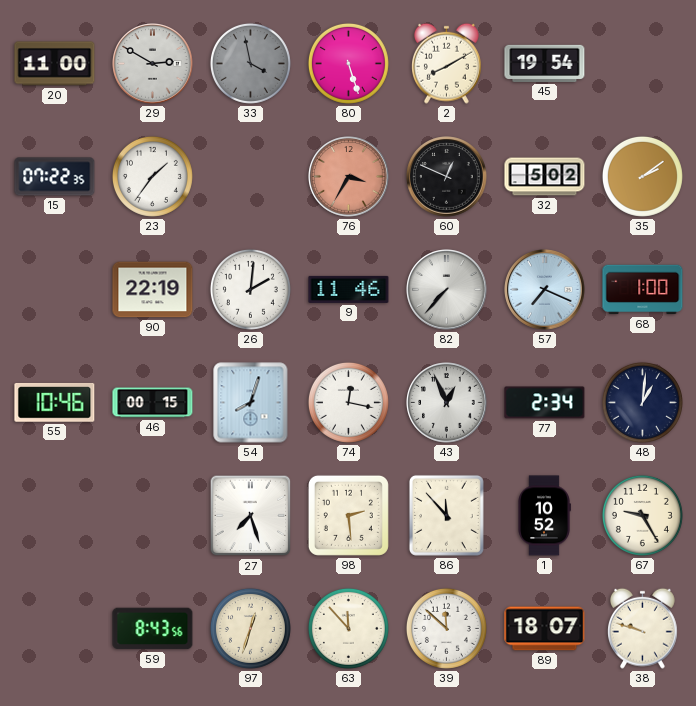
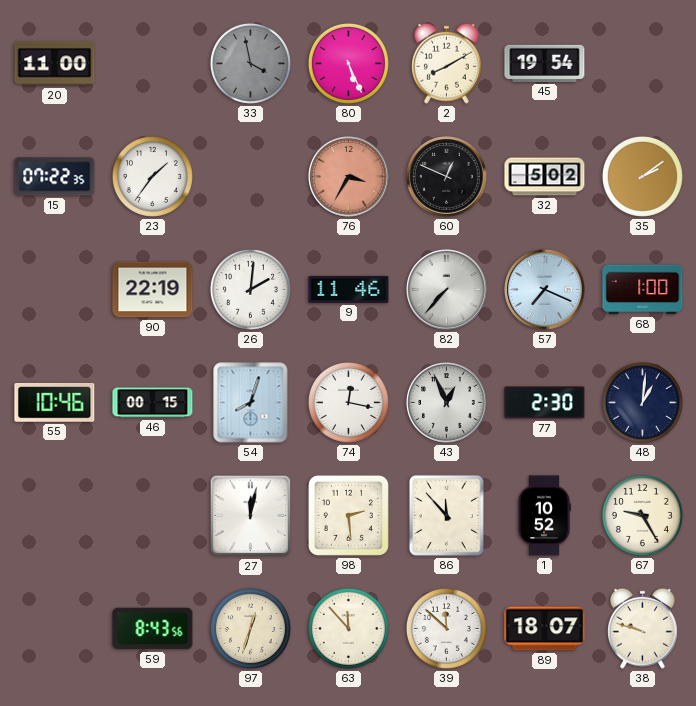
29: 2:50 -> none
80: 5:27 -> 5:26
77: 2:34 -> 2:30
27: 7:27 -> 12:02
